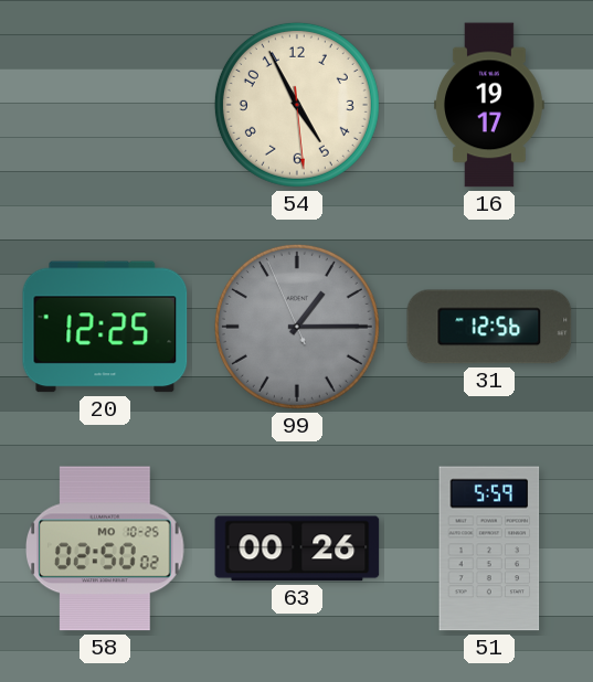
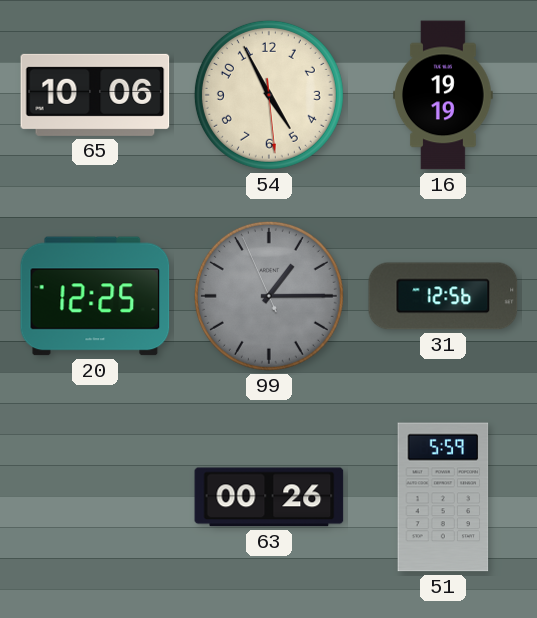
65: none -> 10:06
16: 19:17 -> 19:19
58: 02:50 -> none
